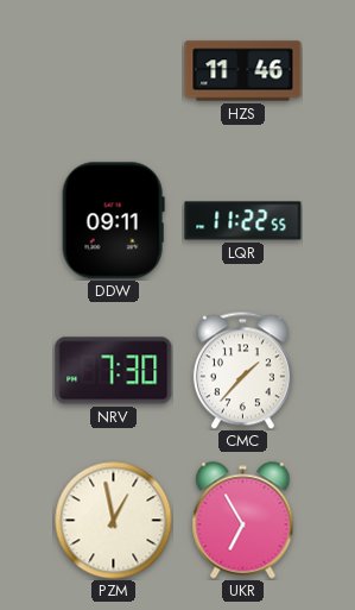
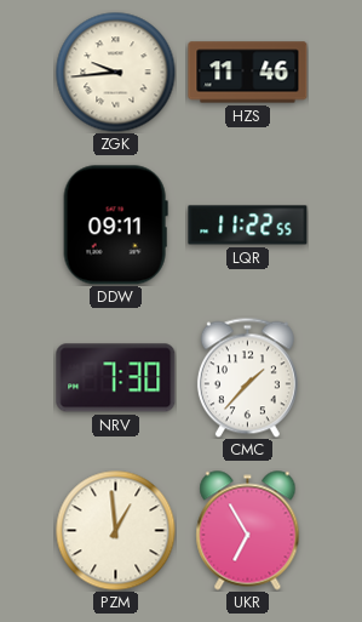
ZGK: none -> 9:44
PZM: 12:58 -> 12:59
